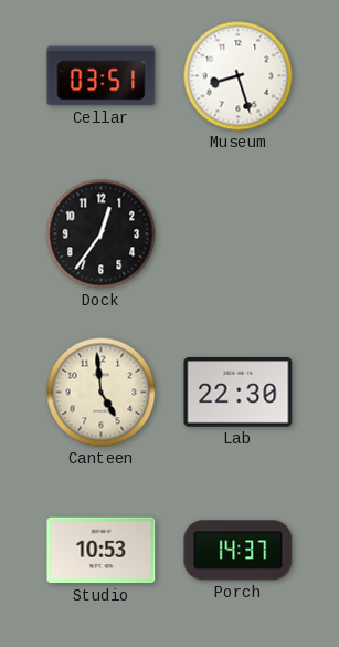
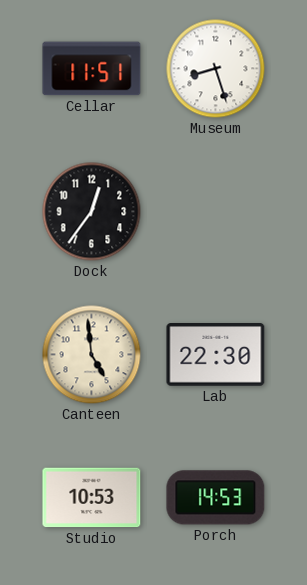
Cellar: 03:51 -> 11:51
Porch: 14:37 -> 14:53
